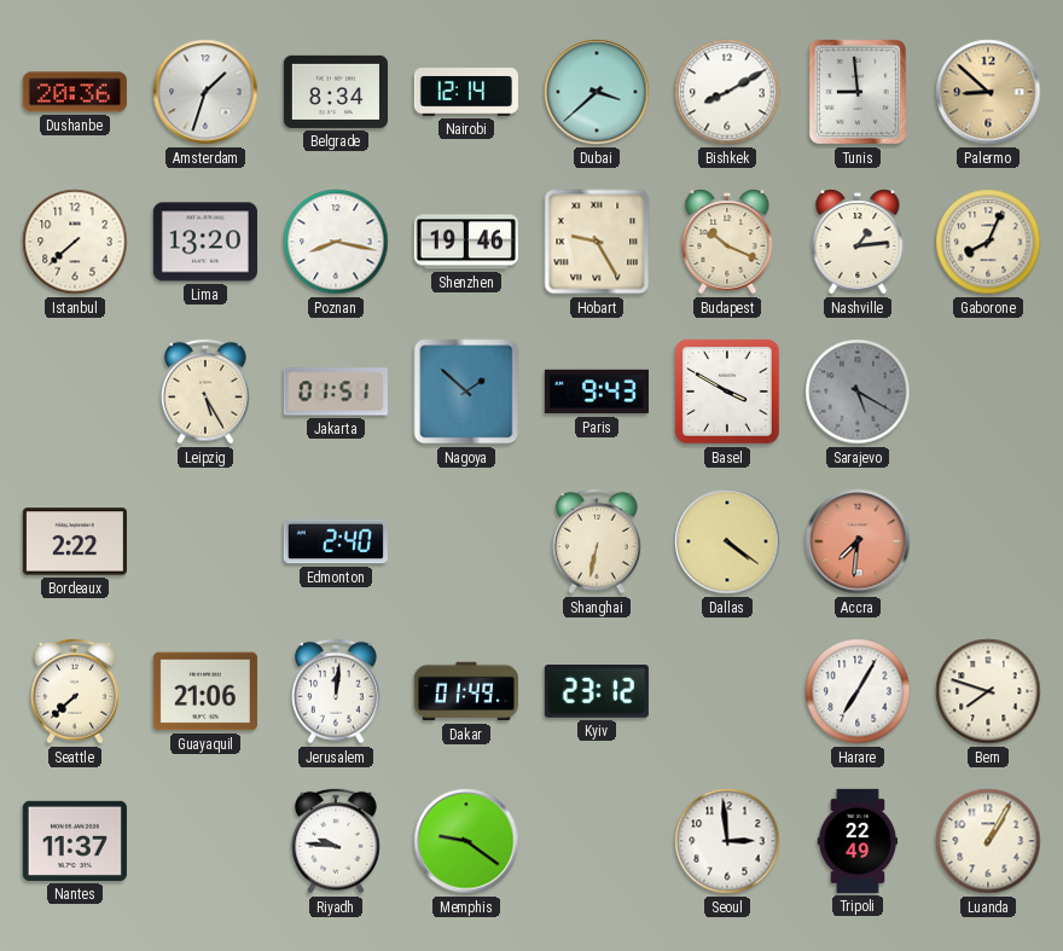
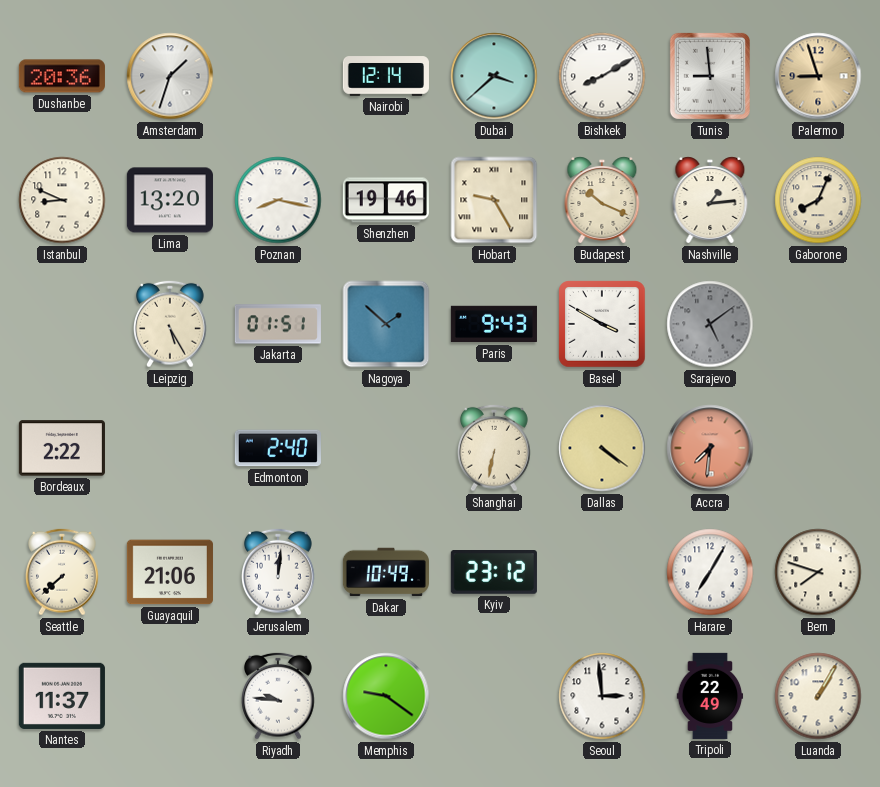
Belgrade: 8:34 -> none
Palermo: 8:52 -> 8:57
Istanbul: 7:38 -> 8:49
Sarajevo: 5:20 -> 5:09
Dakar: 01:49 -> 10:49
